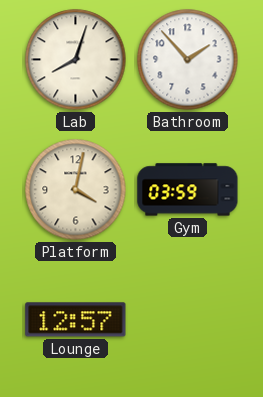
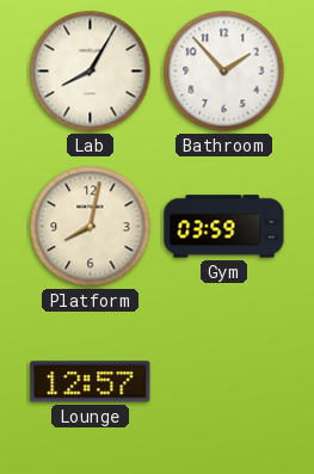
Lab: 8:03 -> 8:05
Platform: 4:02 -> 8:02
